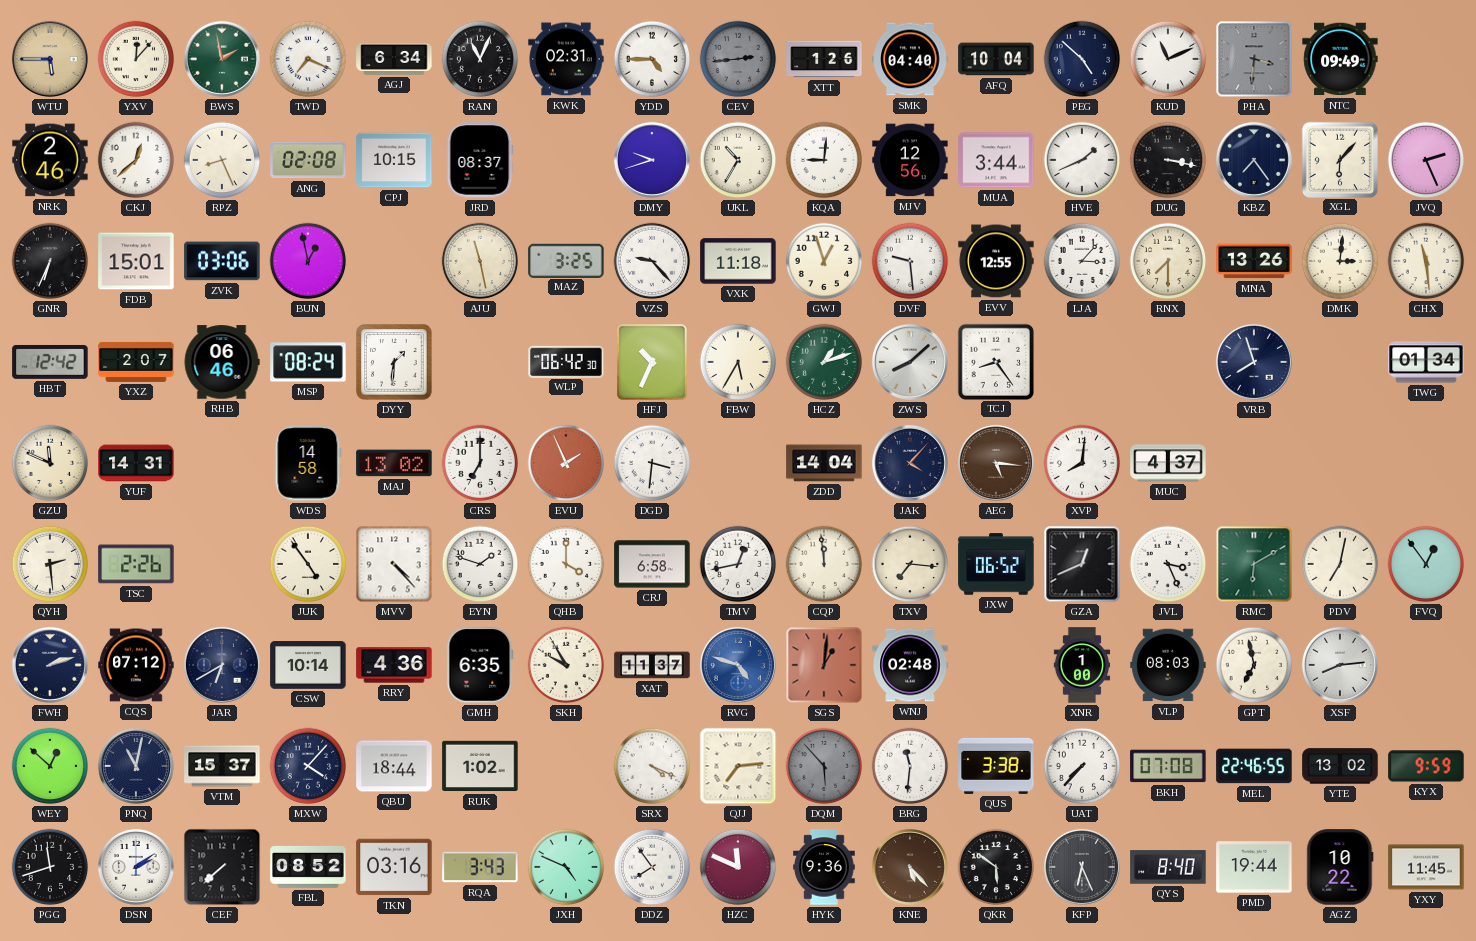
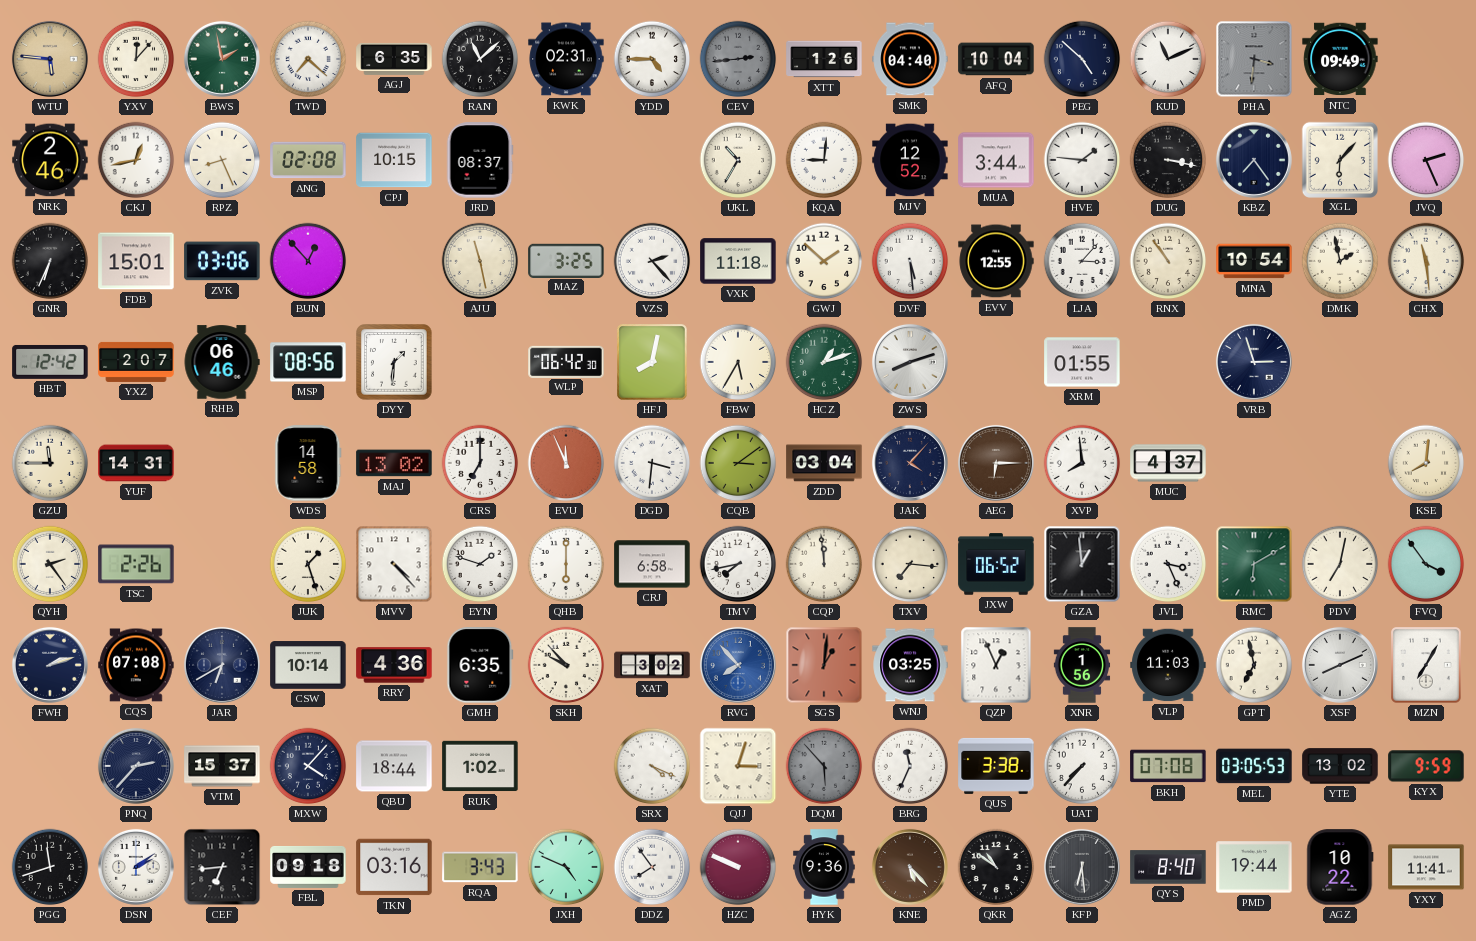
WTU: 5:45 -> 5:46
TWD: 7:19 -> 7:22
AGJ: 6:34 -> 6:35
RAN: 11:04 -> 11:08
CKJ: 12:38 -> 12:43
DMY: 9:42 -> none
MJV: 12:56 -> 12:52
HVE: 1:41 -> 1:46
BUN: 12:58 -> 12:53
VZS: 9:23 -> 2:23
GWJ: 12:57 -> 1:52
DVF: 9:29 -> 5:29
RNX: 7:30 -> 10:54
MNA: 13:26 -> 10:54
DMK: 3:01 -> 1:58
MSP: 08:24 -> 08:56
HFJ: 10:34 -> 8:02
ZWS: 8:08 -> 8:12
TCJ: 8:24 -> none
XRM: none -> 01:55
VRB: 7:57 -> 2:57
TWG: 01:34 -> none
GZU: 11:49 -> 11:45
EVU: 1:56 -> 11:56
CQB: none -> 3:09
ZDD: 14:04 -> 03:04
AEG: 5:16 -> 6:15
XVP: 8:01 -> 7:59
KSE: none -> 8:01
QYH: 2:29 -> 2:24
JUK: 4:54 -> 1:27
QHB: 4:00 -> 6:00
TMV: 12:43 -> 7:43
GZA: 12:41 -> 12:59
FVQ: 12:54 -> 3:54
CQS: 07:12 -> 07:08
SKH: 9:55 -> 9:53
XAT: 11:37 -> 3:02
RVG: 4:48 -> 7:53
WNJ: 02:48 -> 03:25
QZP: none -> 12:56
XNR: 1:00 -> 1:56
VLP: 08:03 -> 11:03
XSF: 8:14 -> 8:11
MZN: none -> 7:05
WEY: 12:52 -> none
PNQ: 11:02 -> 2:37
QJJ: 7:14 -> 3:03
BRG: 11:31 -> 11:34
MEL: 22:46 -> 03:05
CEF: 7:38 -> 6:44
FBL: 08:52 -> 09:18
HZC: 11:49 -> 9:49
QKR: 5:51 -> 10:51
KFP: 6:26 -> 6:29
YXY: 11:45 -> 11:41
